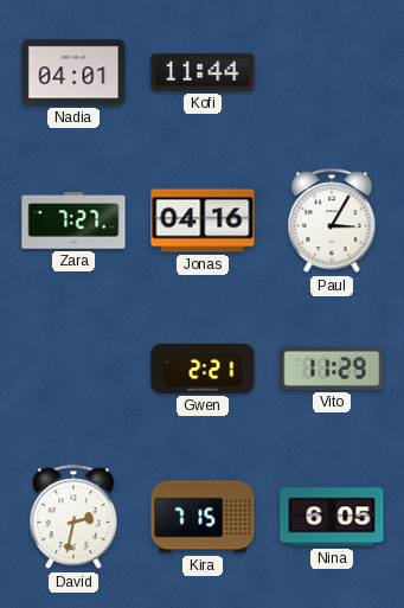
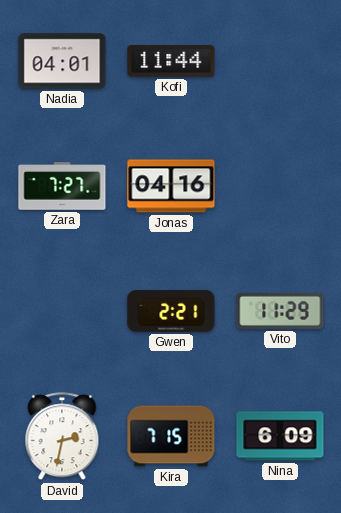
Paul: 3:05 -> none
Nina: 6:05 -> 6:09
